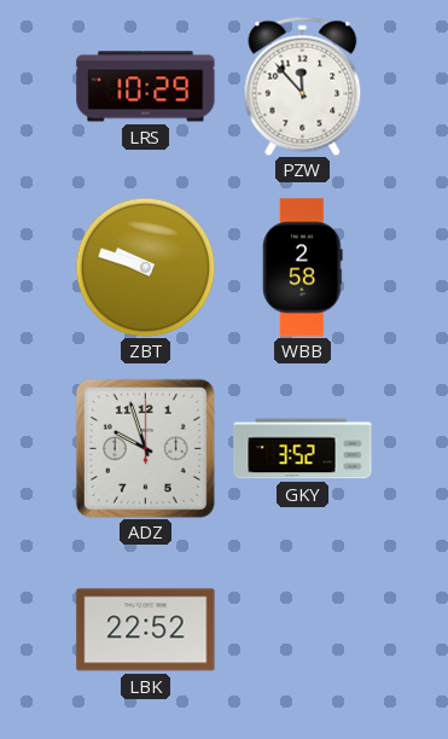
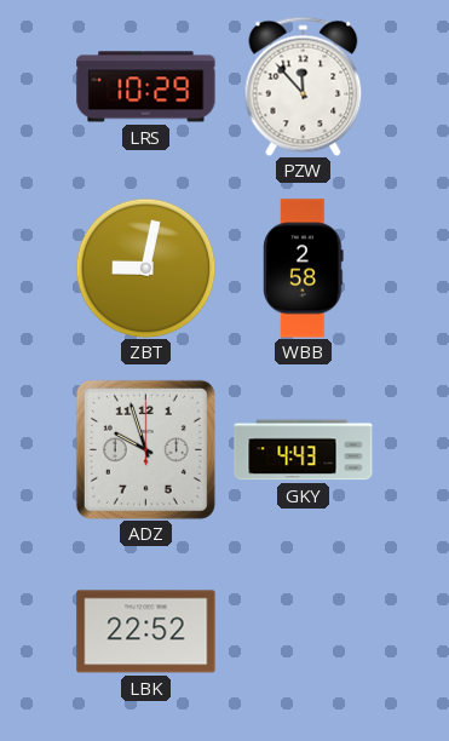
ZBT: 9:48 -> 9:02
GKY: 3:52 -> 4:43
